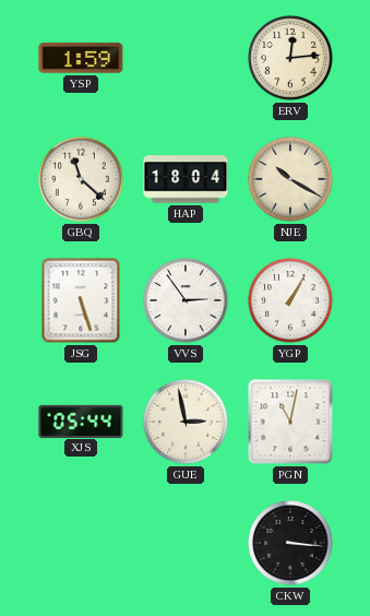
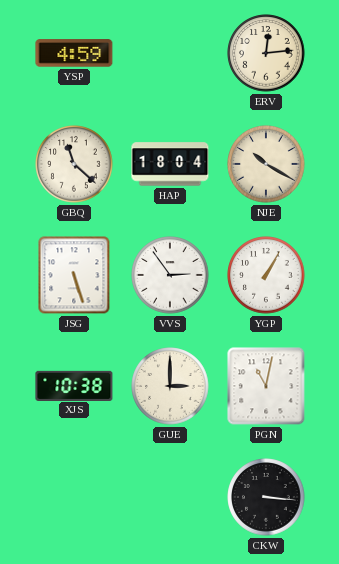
YSP: 1:59 -> 4:59
XJS: 05:44 -> 10:38
GUE: 2:58 -> 3:00
